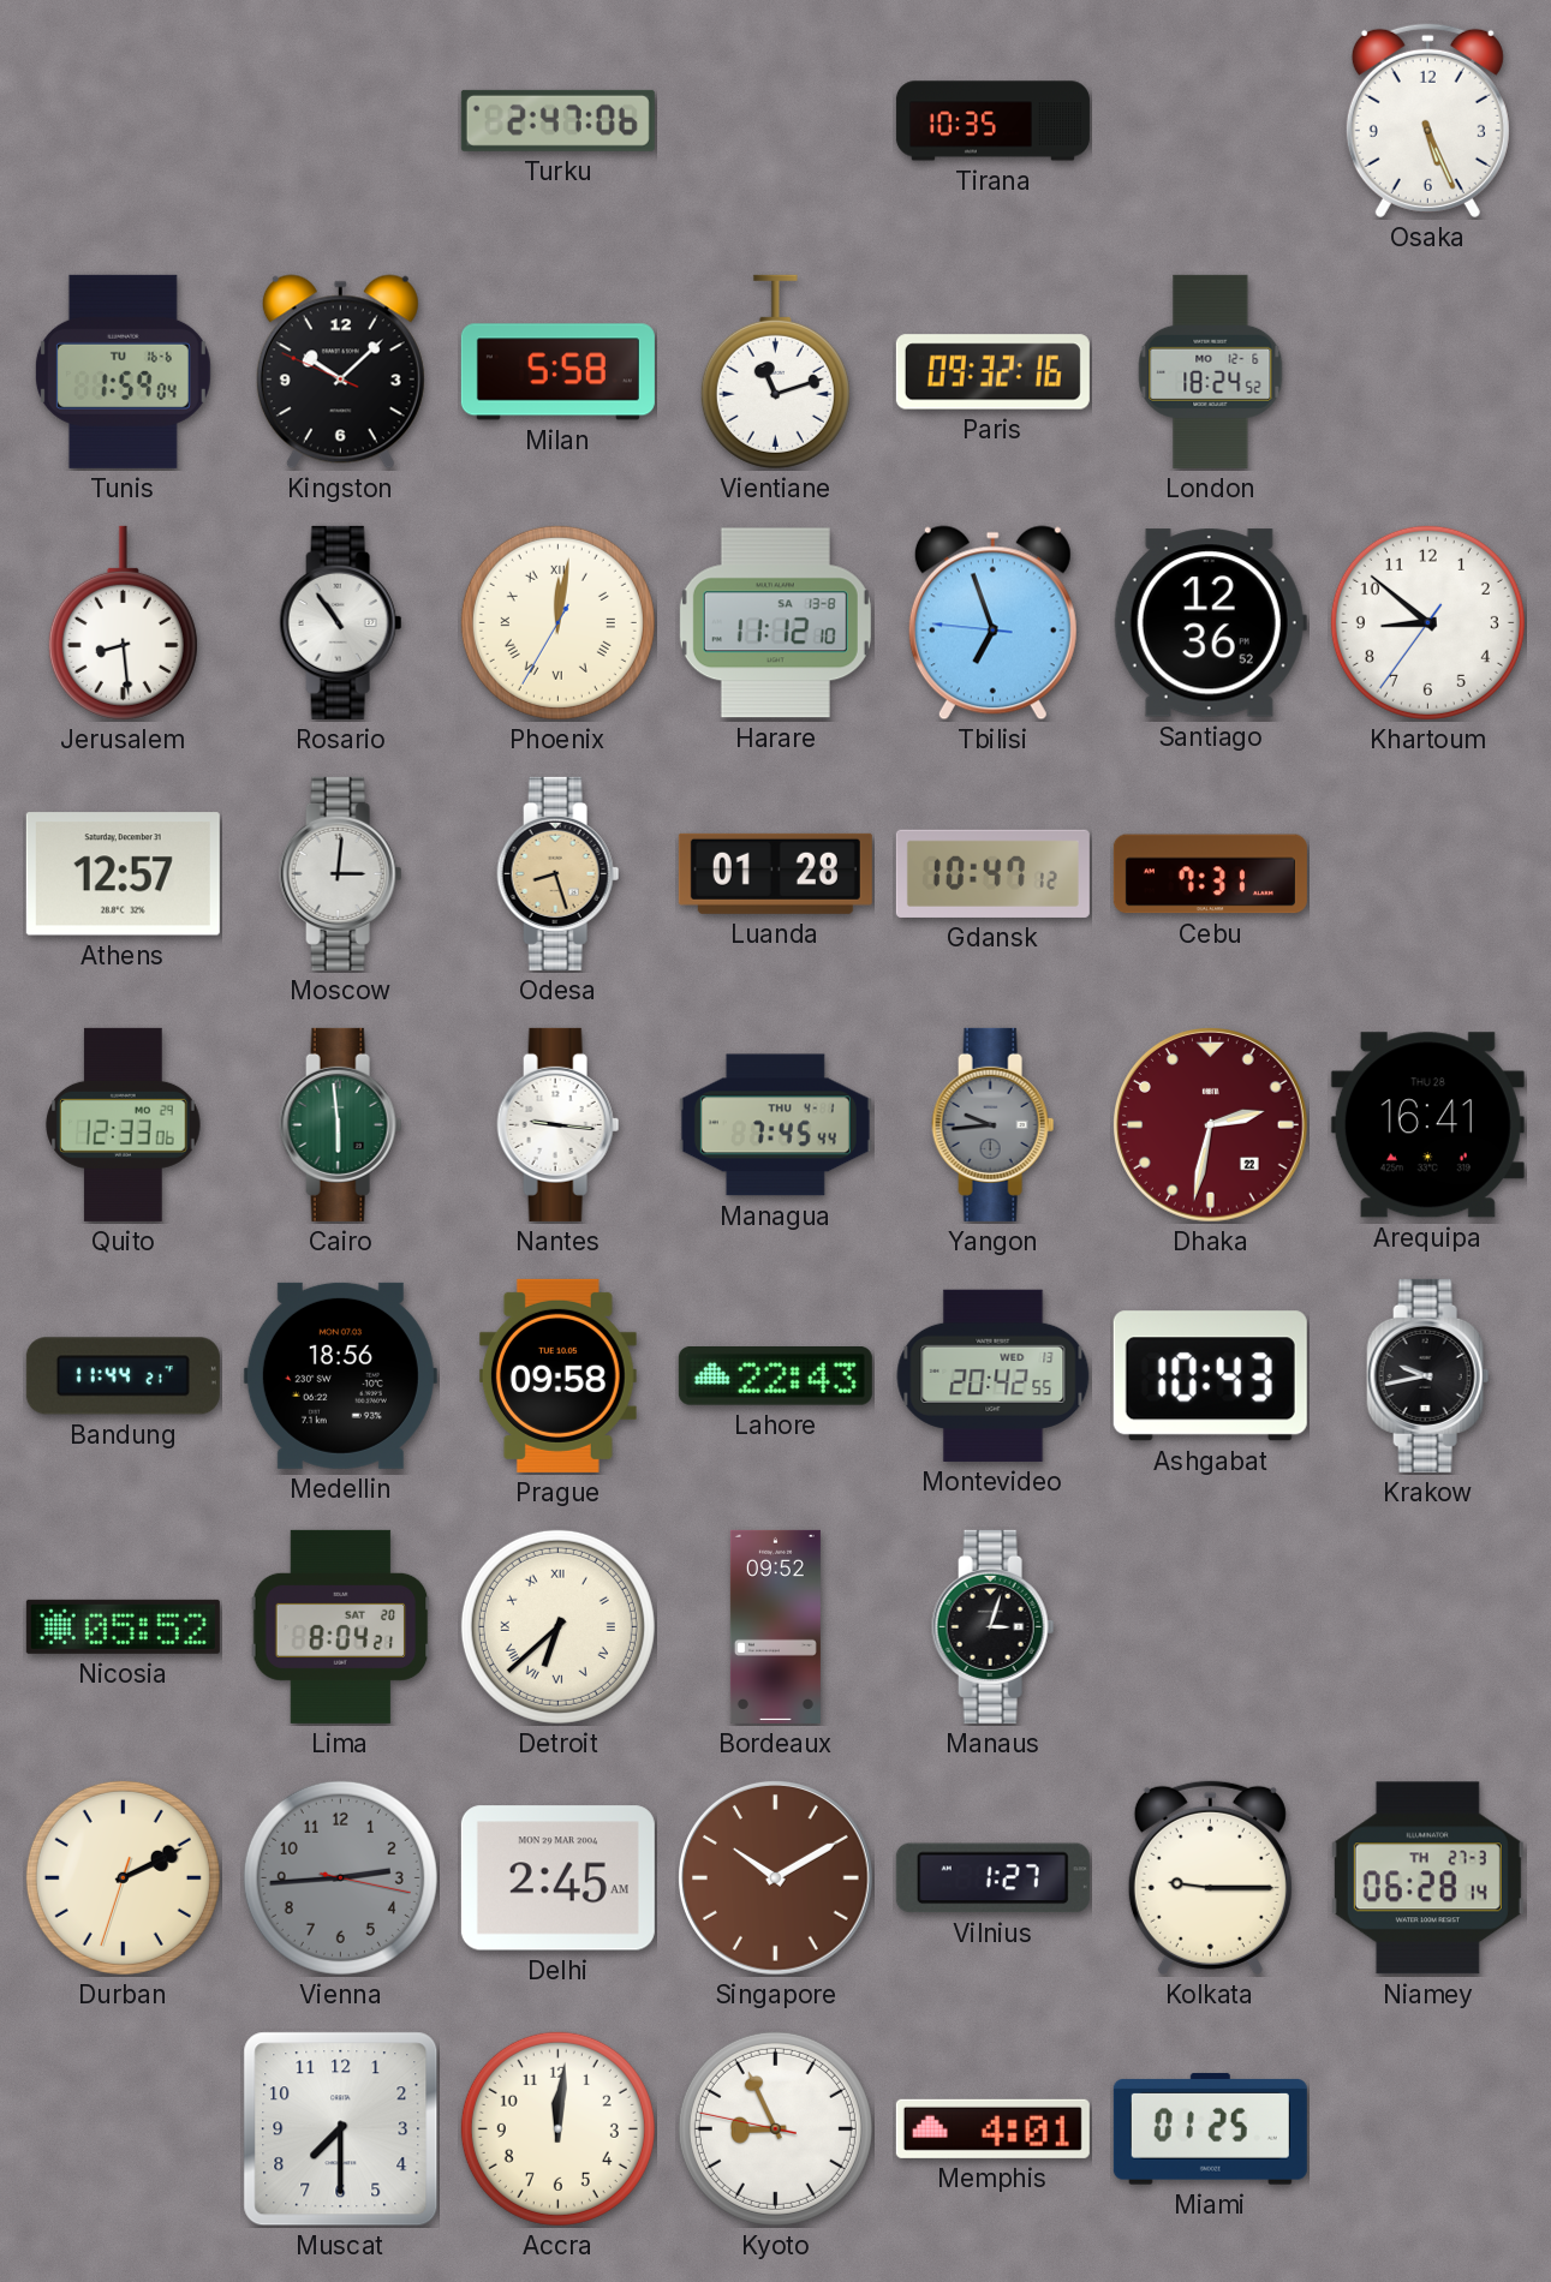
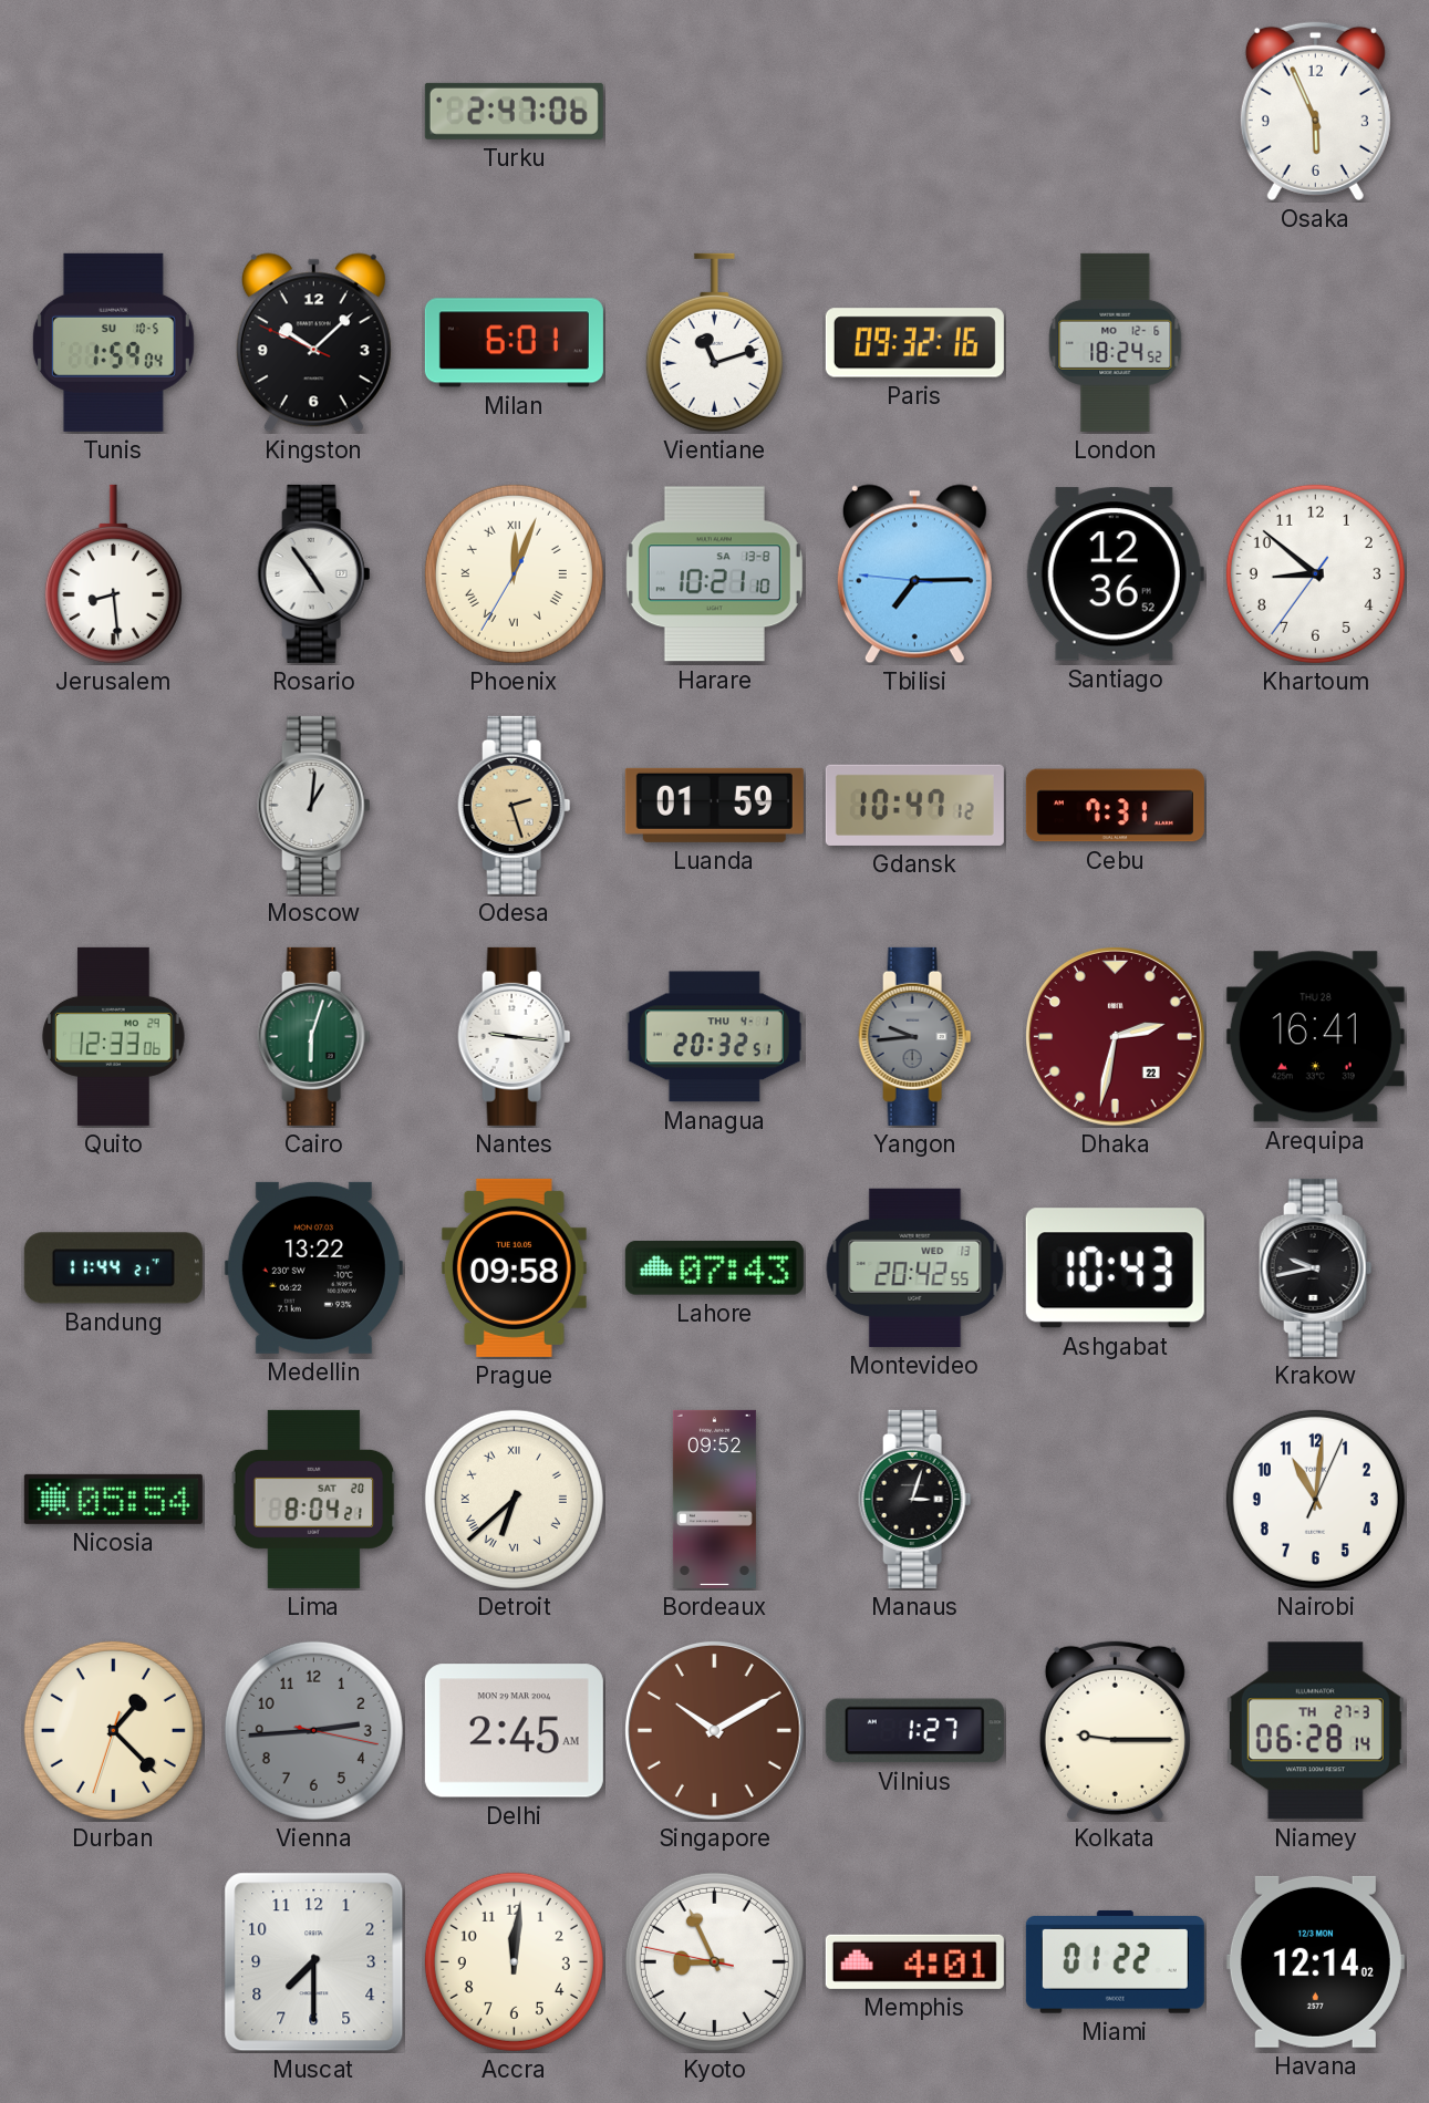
Tirana: 10:35 -> none
Osaka: 5:26 -> 5:56
Tunis date: TU 16-6 -> SU 10-5
Milan: 5:58 -> 6:01
Rosario: 10:54 -> 4:54
Phoenix: 12:01 -> 12:03
Harare: 11:12 -> 10:21
Tbilisi: 6:56 -> 7:14
Athens: 12:57 -> none
Moscow: 3:01 -> 1:01
Odesa: 8:27 -> 2:27
Luanda: 01:28 -> 01:59
Cairo: 5:59 -> 6:03
Managua: 7:45 -> 20:32
Medellin: 18:56 -> 13:22
Lahore: 22:43 -> 07:43
Nicosia: 05:52 -> 05:54
Nairobi: none -> 11:01
Durban: 2:10 -> 1:22
Miami: 01:25 -> 01:22
Havana: none -> 12:14
